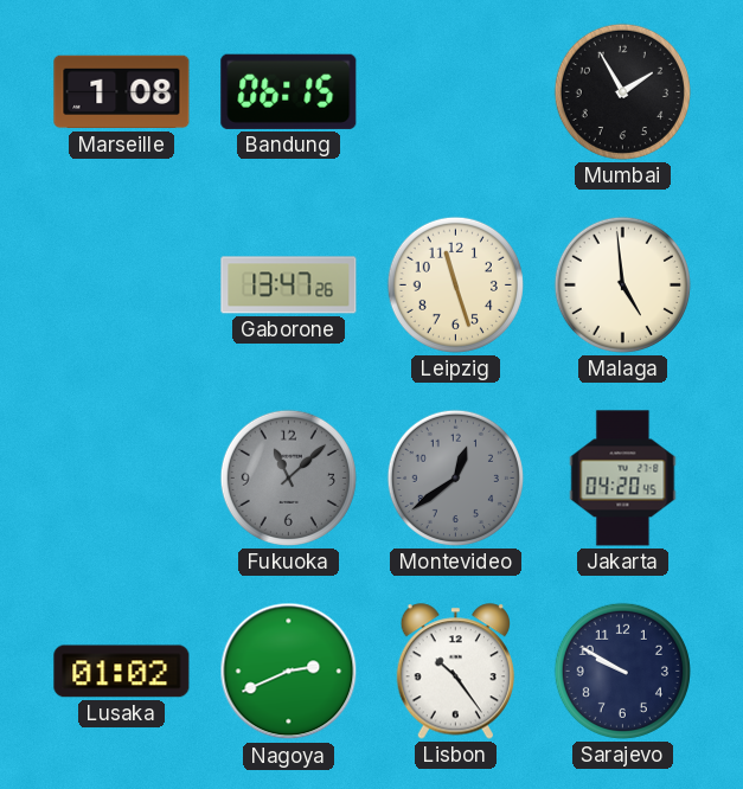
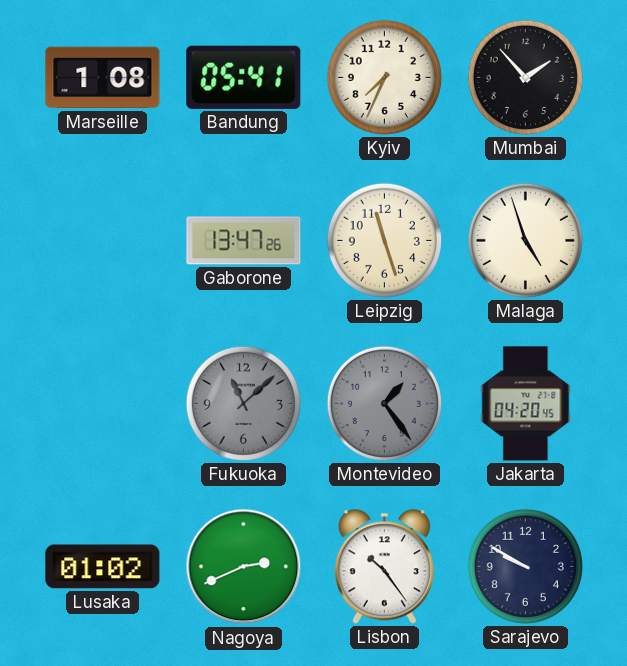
Bandung: 06:15 -> 05:41
Kyiv: none -> 7:34
Mumbai: 1:55 -> 1:53
Malaga: 4:59 -> 4:57
Montevideo: 12:39 -> 1:24
